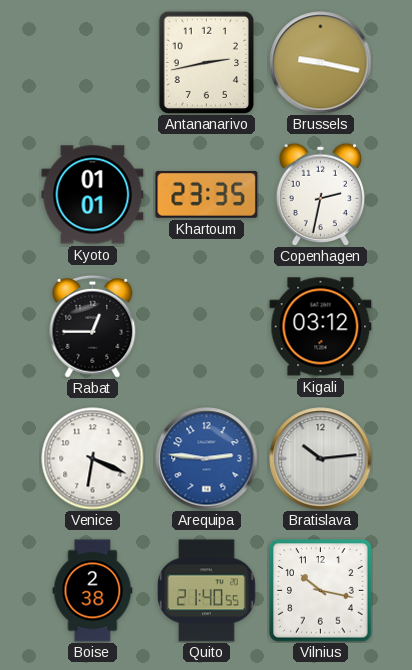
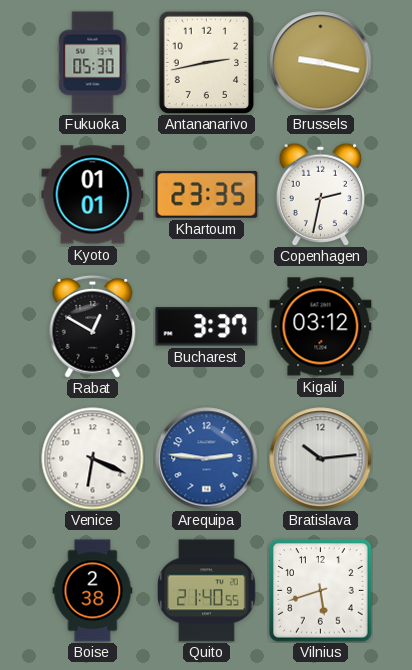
Fukuoka: none -> 05:30
Rabat: 12:45 -> 12:50
Bucharest: none -> 3:37
Vilnius: 10:17 -> 5:42
